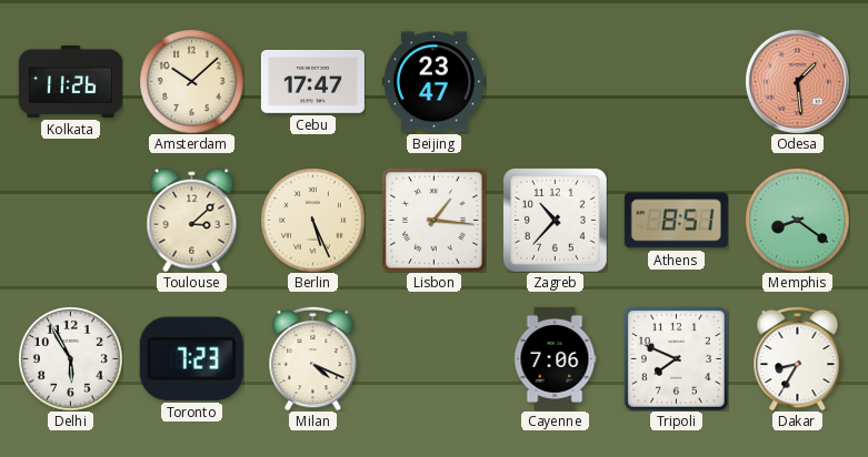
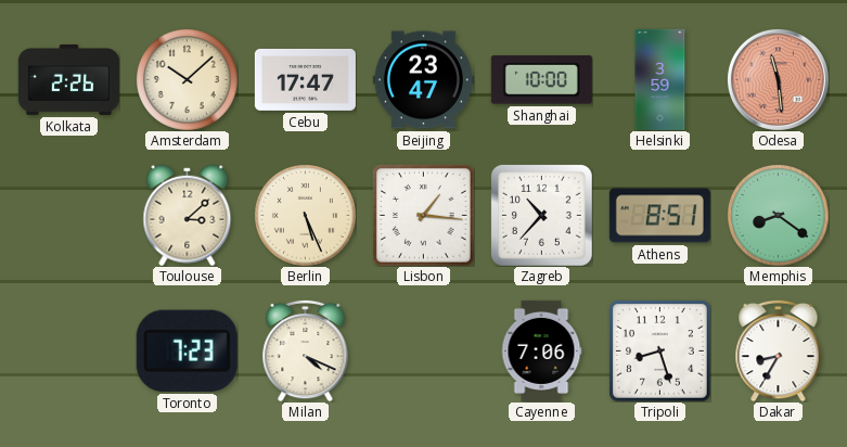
Kolkata: 11:26 -> 2:26
Shanghai: none -> 10:00
Helsinki: none -> 3:59
Odesa: 1:29 -> 11:29
Delhi: 5:55 -> none
Tripoli: 7:49 -> 8:27
